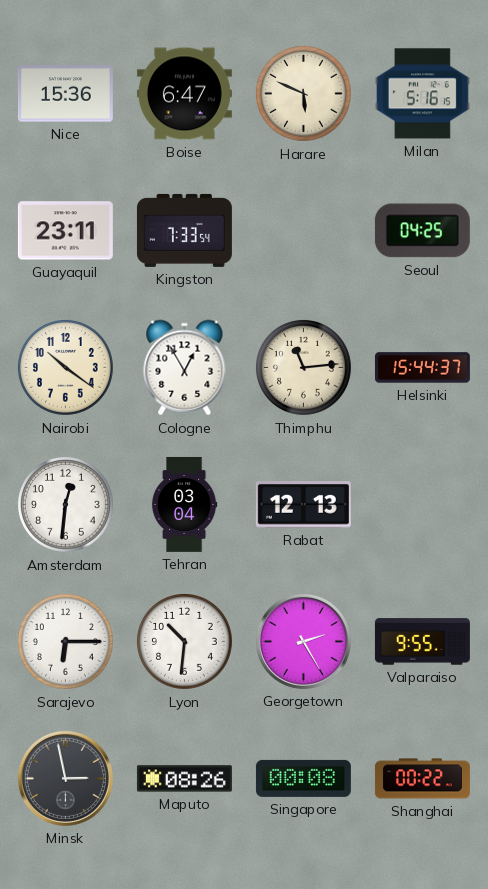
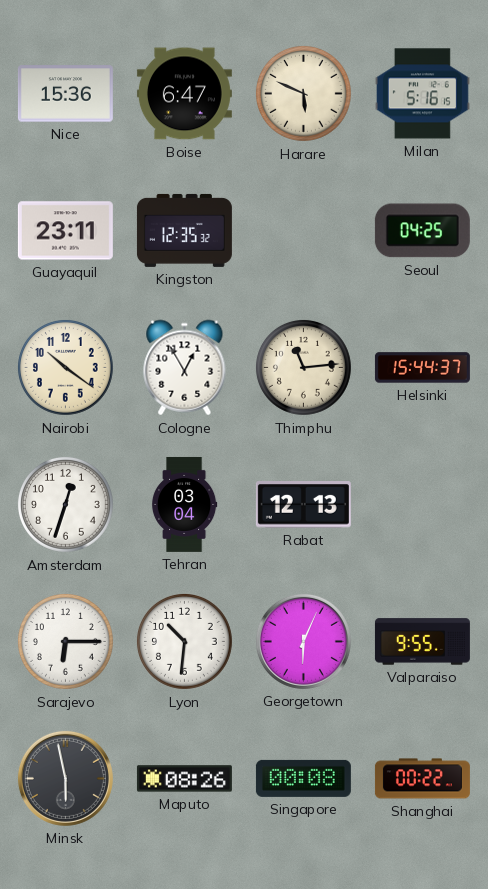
Kingston: 7:33 -> 12:35
Amsterdam: 12:31 -> 12:33
Georgetown: 2:25 -> 6:04
Minsk: 2:58 -> 5:58
